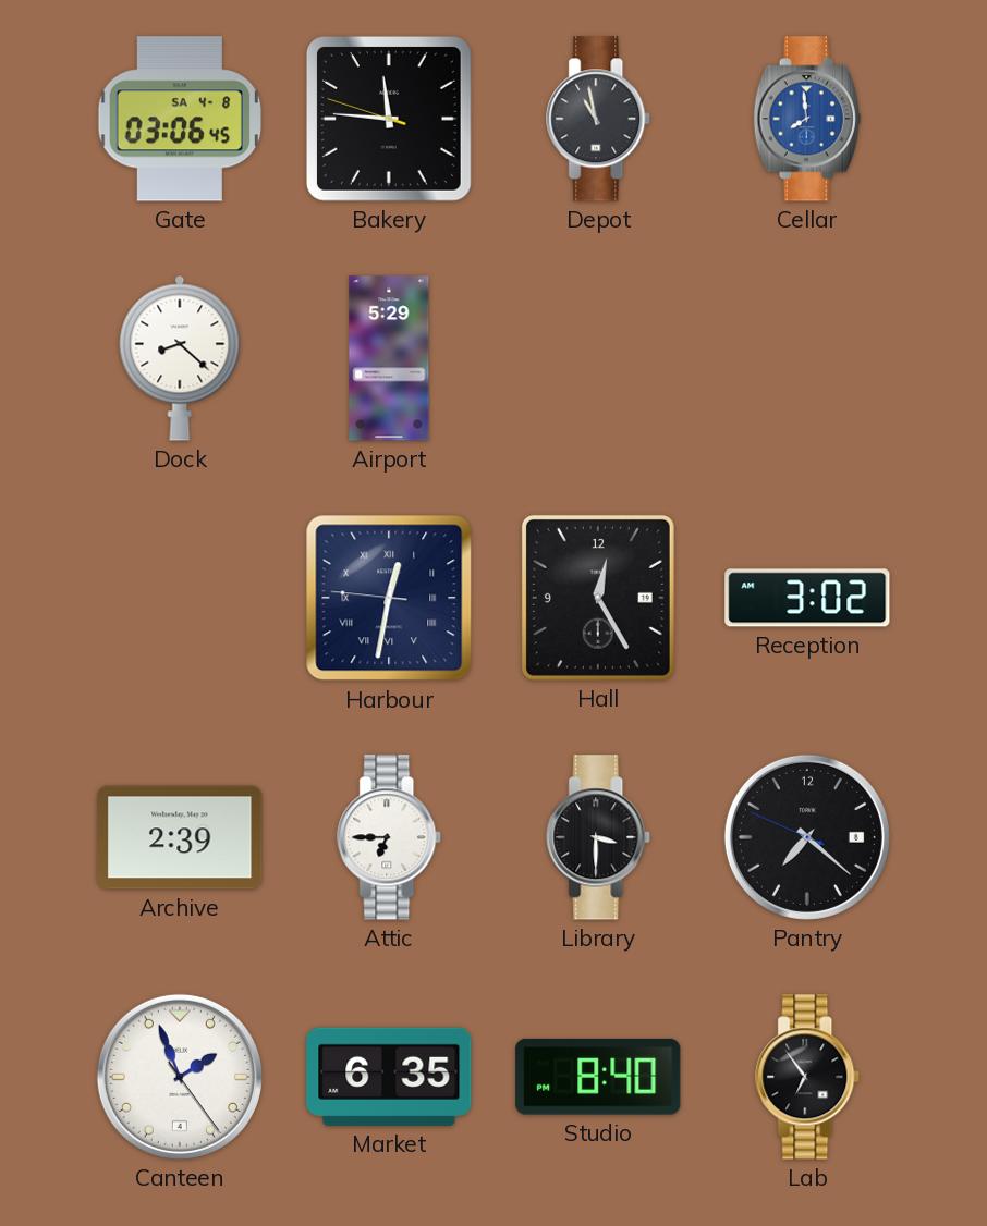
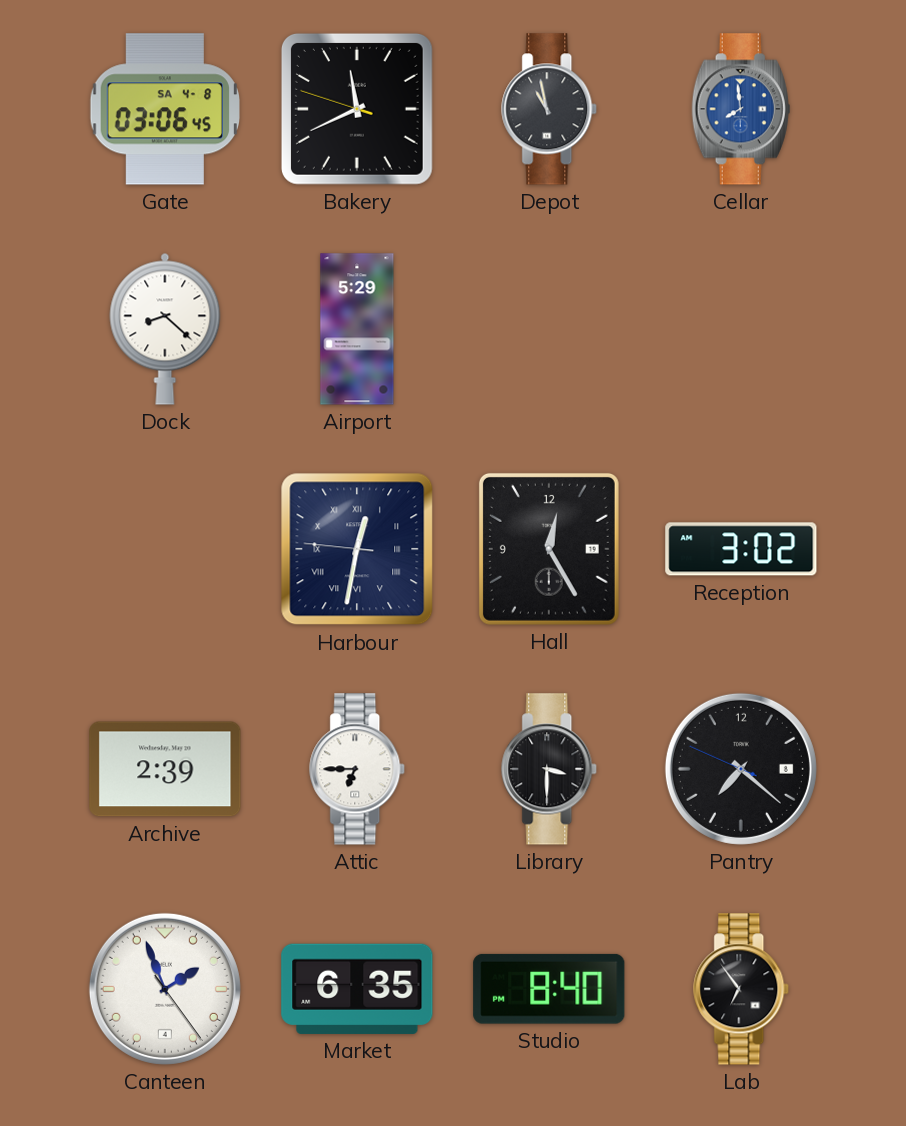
Bakery: 11:45 -> 11:40
